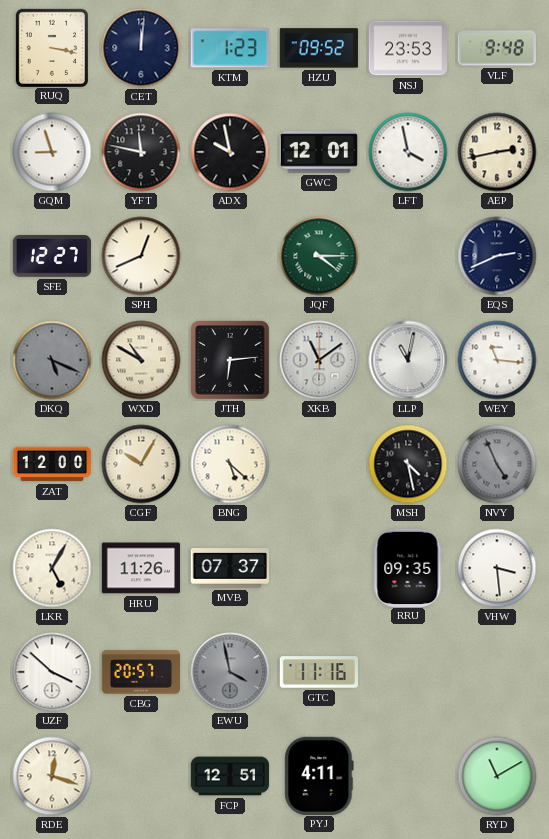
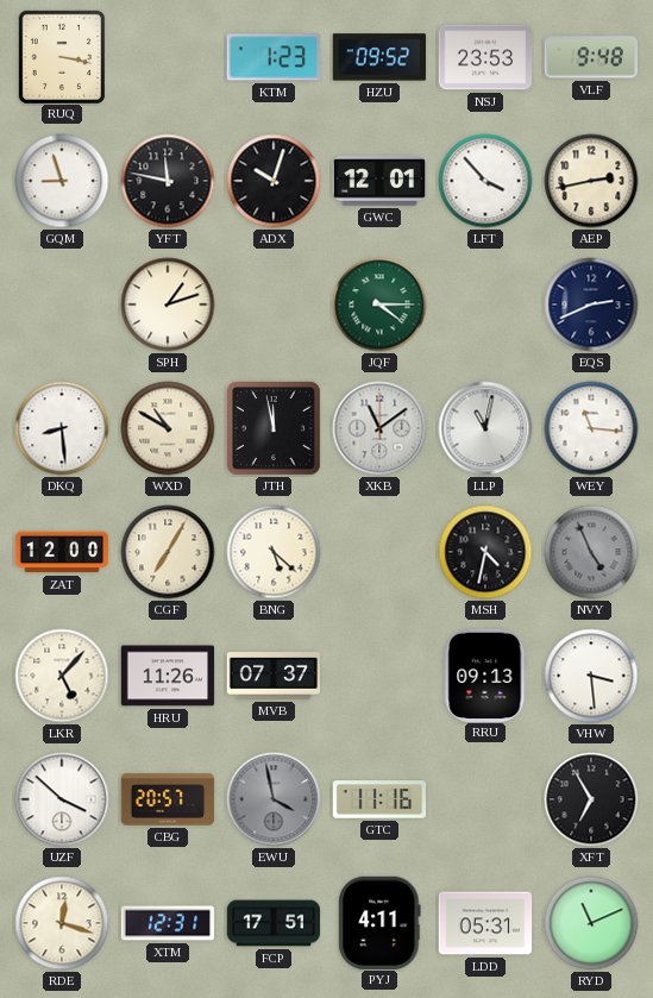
CET: 12:01 -> none
ADX: 9:58 -> 10:03
LFT: 3:58 -> 3:53
SFE: 12:27 -> none
SPH: 12:41 -> 1:12
DKQ: 5:19 -> 8:29
DKQ dial: grey -> white
JTH: 6:14 -> 11:58
CGF: 10:05 -> 7:05
MSH: 4:28 -> 4:32
LKR: 5:05 -> 5:07
RRU: 09:35 -> 09:13
XFT: none -> 6:55
XTM: none -> 12:31
FCP: 12:51 -> 17:51
LDD: none -> 05:31
RYD: 11:10 -> 11:11
